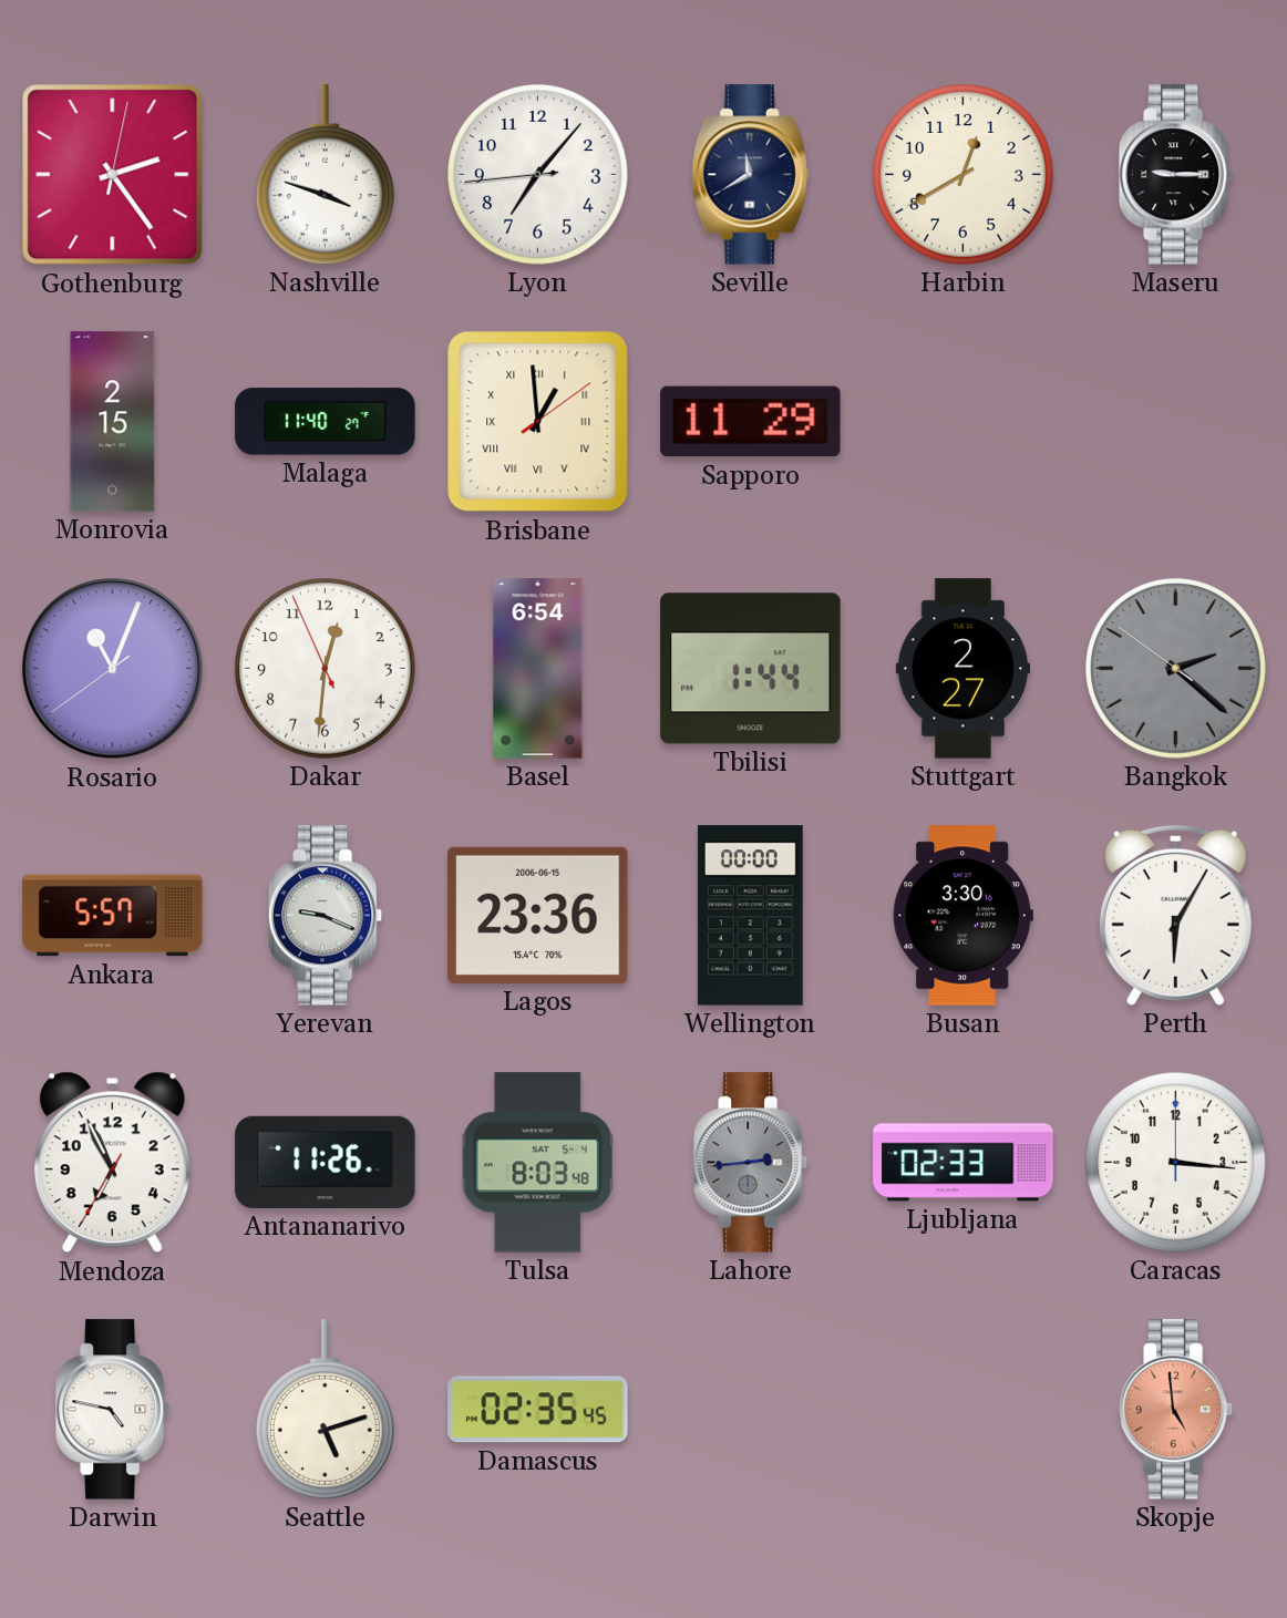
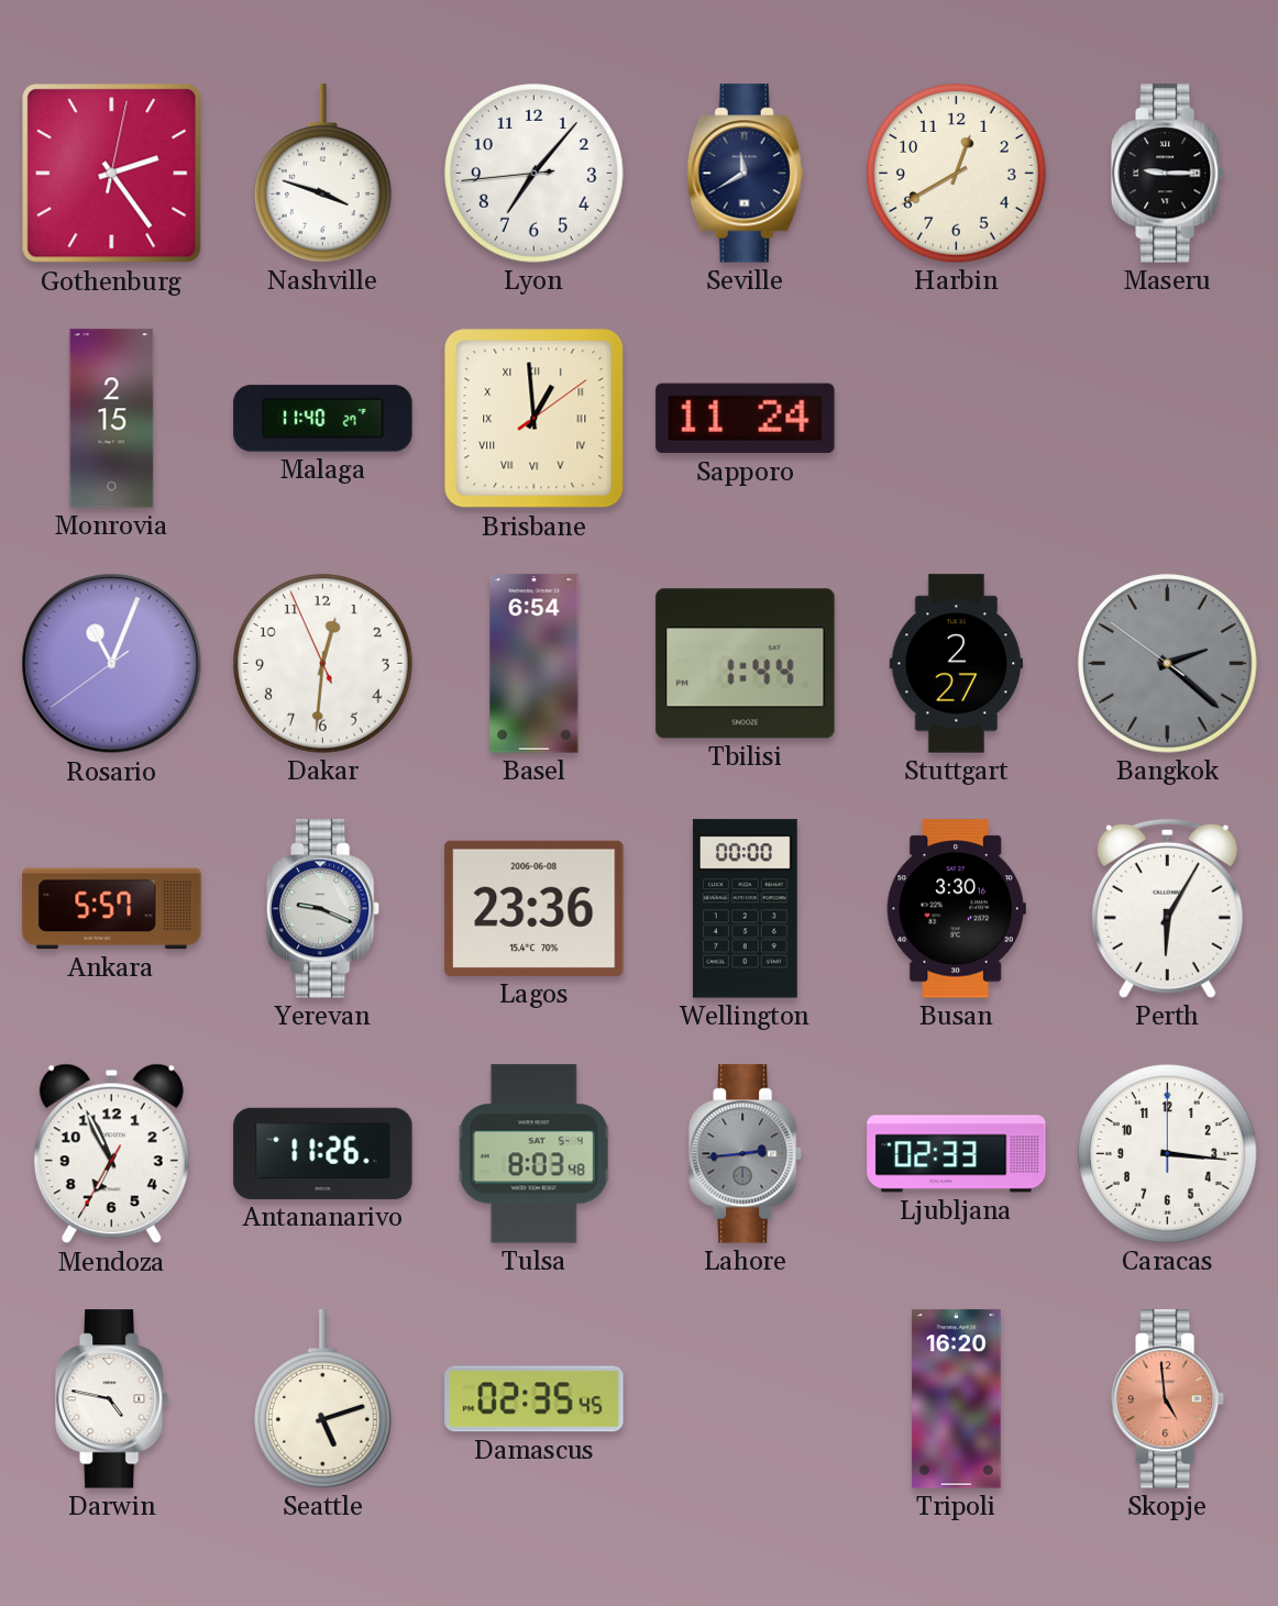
Sapporo: 11:29 -> 11:24
Lagos date: 2006-06-15 -> 2006-06-08
Tripoli: none -> 16:20
